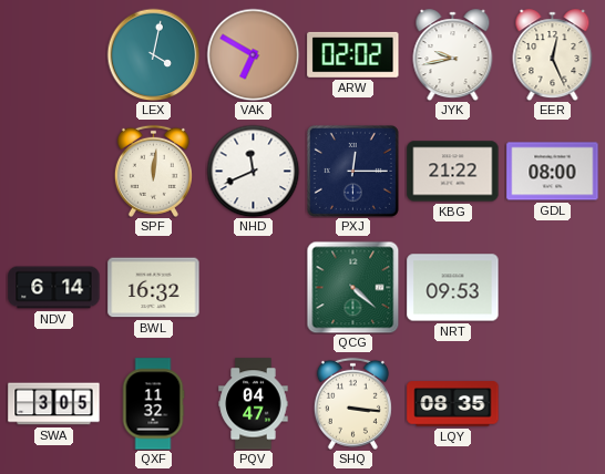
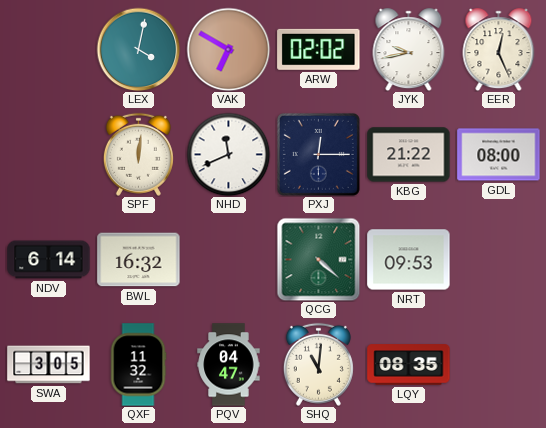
SHQ: 3:16 -> 11:01
